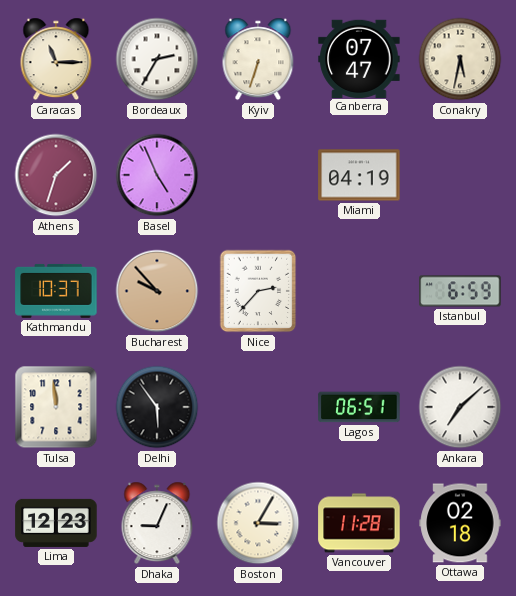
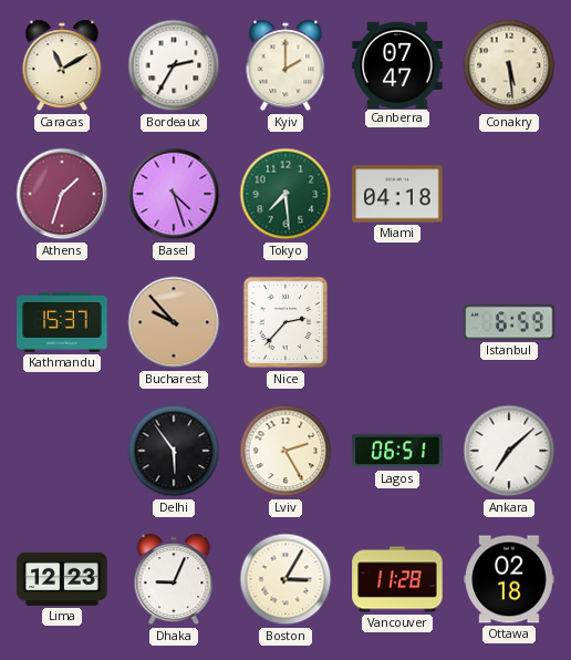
Caracas: 11:15 -> 11:10
Kyiv: 6:33 -> 2:00
Conakry: 5:32 -> 5:29
Basel: 4:56 -> 4:27
Tokyo: none -> 7:29
Miami: 04:19 -> 04:18
Kathmandu: 10:37 -> 15:37
Tulsa: 11:59 -> none
Lviv: none -> 2:25
